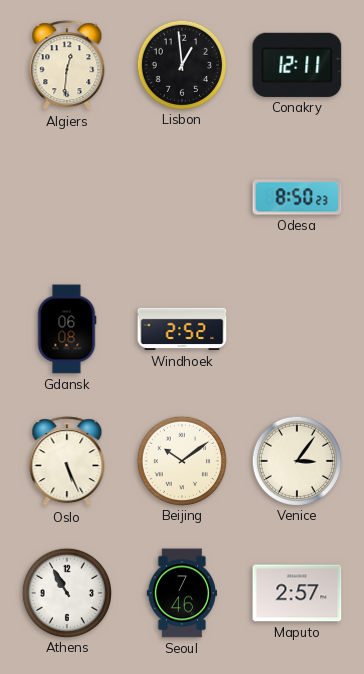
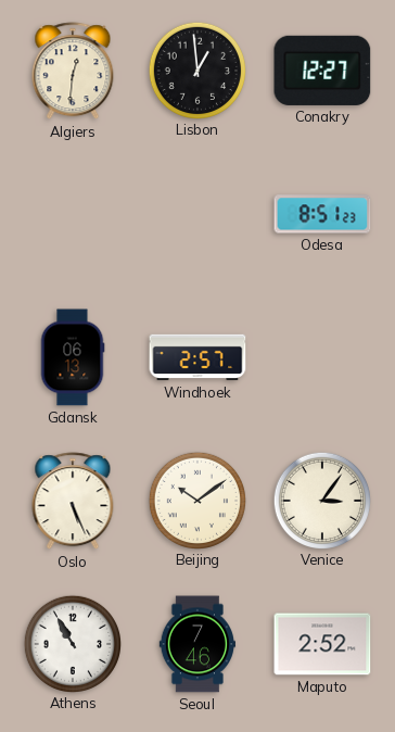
Conakry: 12:11 -> 12:27
Odesa: 8:50 -> 8:51
Gdansk: 06:08 -> 06:13
Windhoek: 2:52 -> 2:57
Maputo: 2:57 -> 2:52
